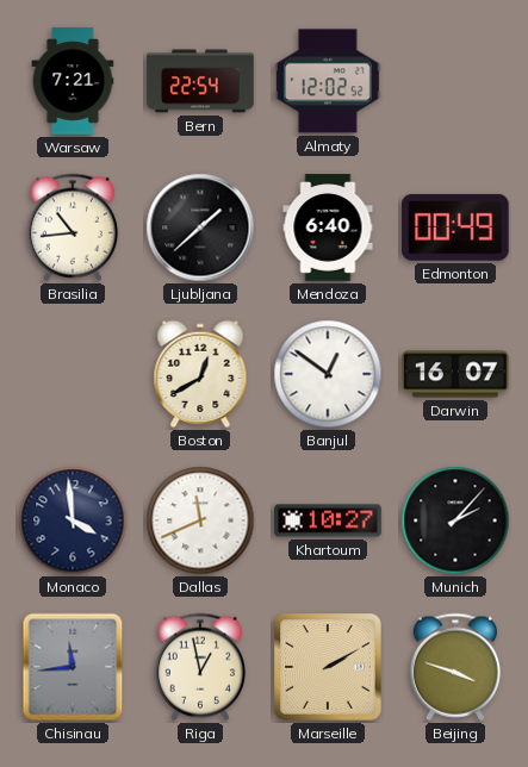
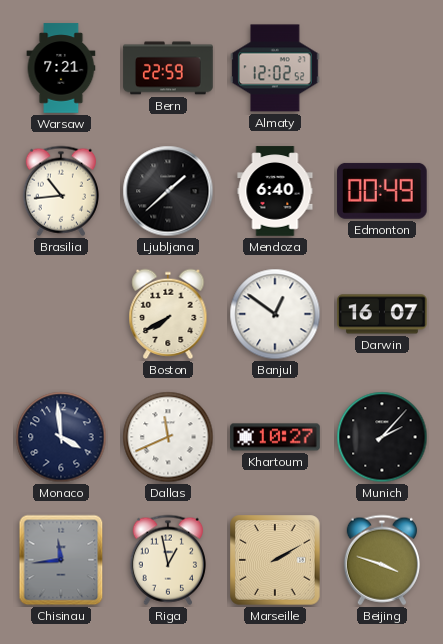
Bern: 22:54 -> 22:59
Boston: 12:40 -> 7:40
